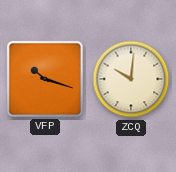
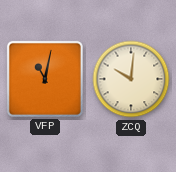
VFP: 10:18 -> 11:02
